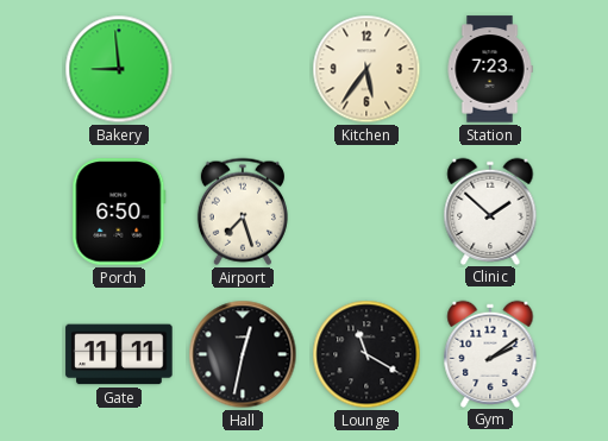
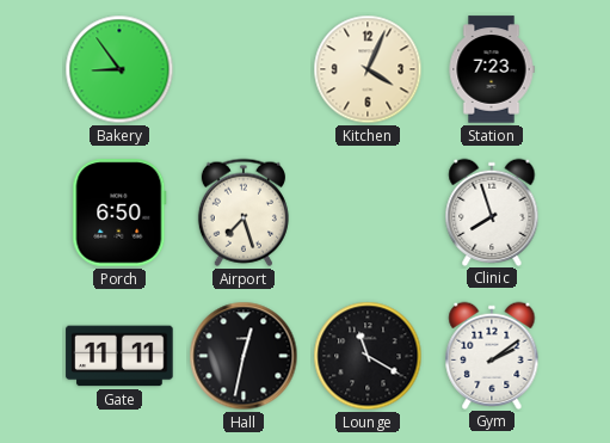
Bakery: 8:59 -> 8:54
Kitchen: 5:36 -> 4:04
Clinic: 1:52 -> 7:57
